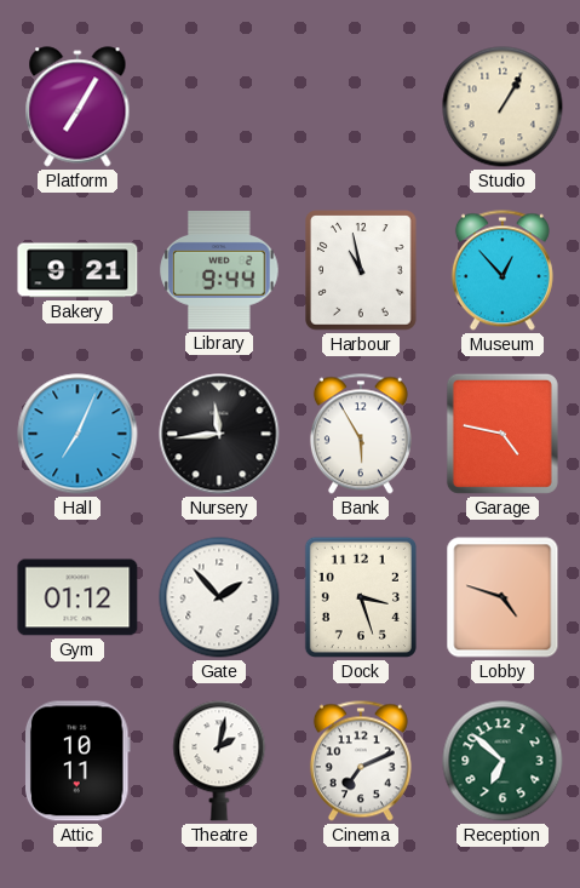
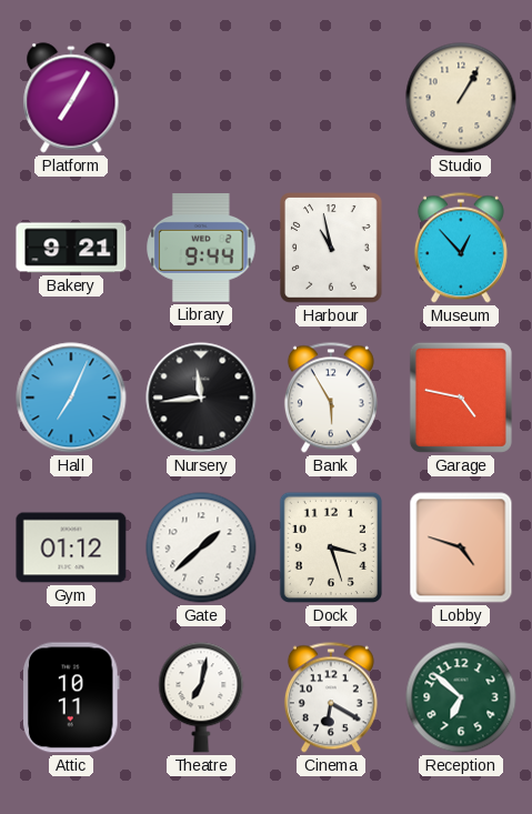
Gate: 1:53 -> 1:38
Theatre: 2:02 -> 7:02
Cinema: 7:11 -> 6:20
